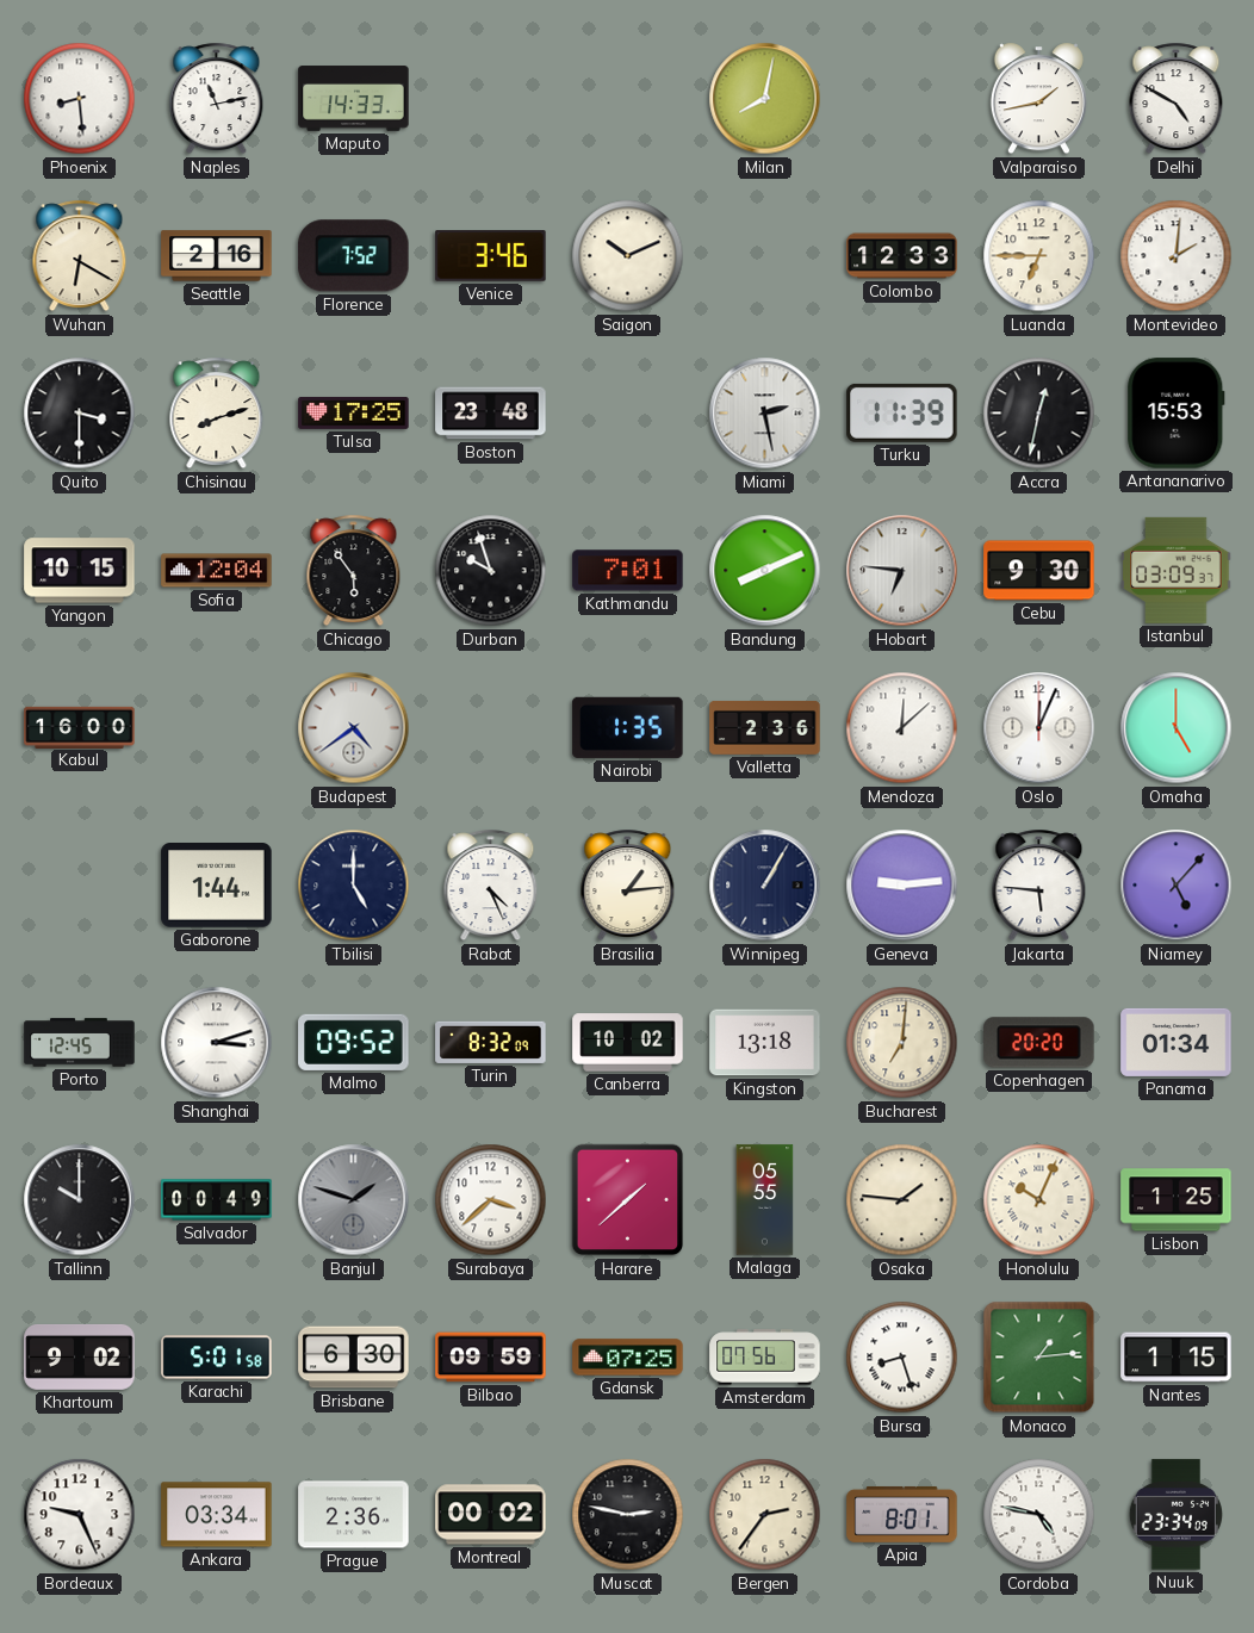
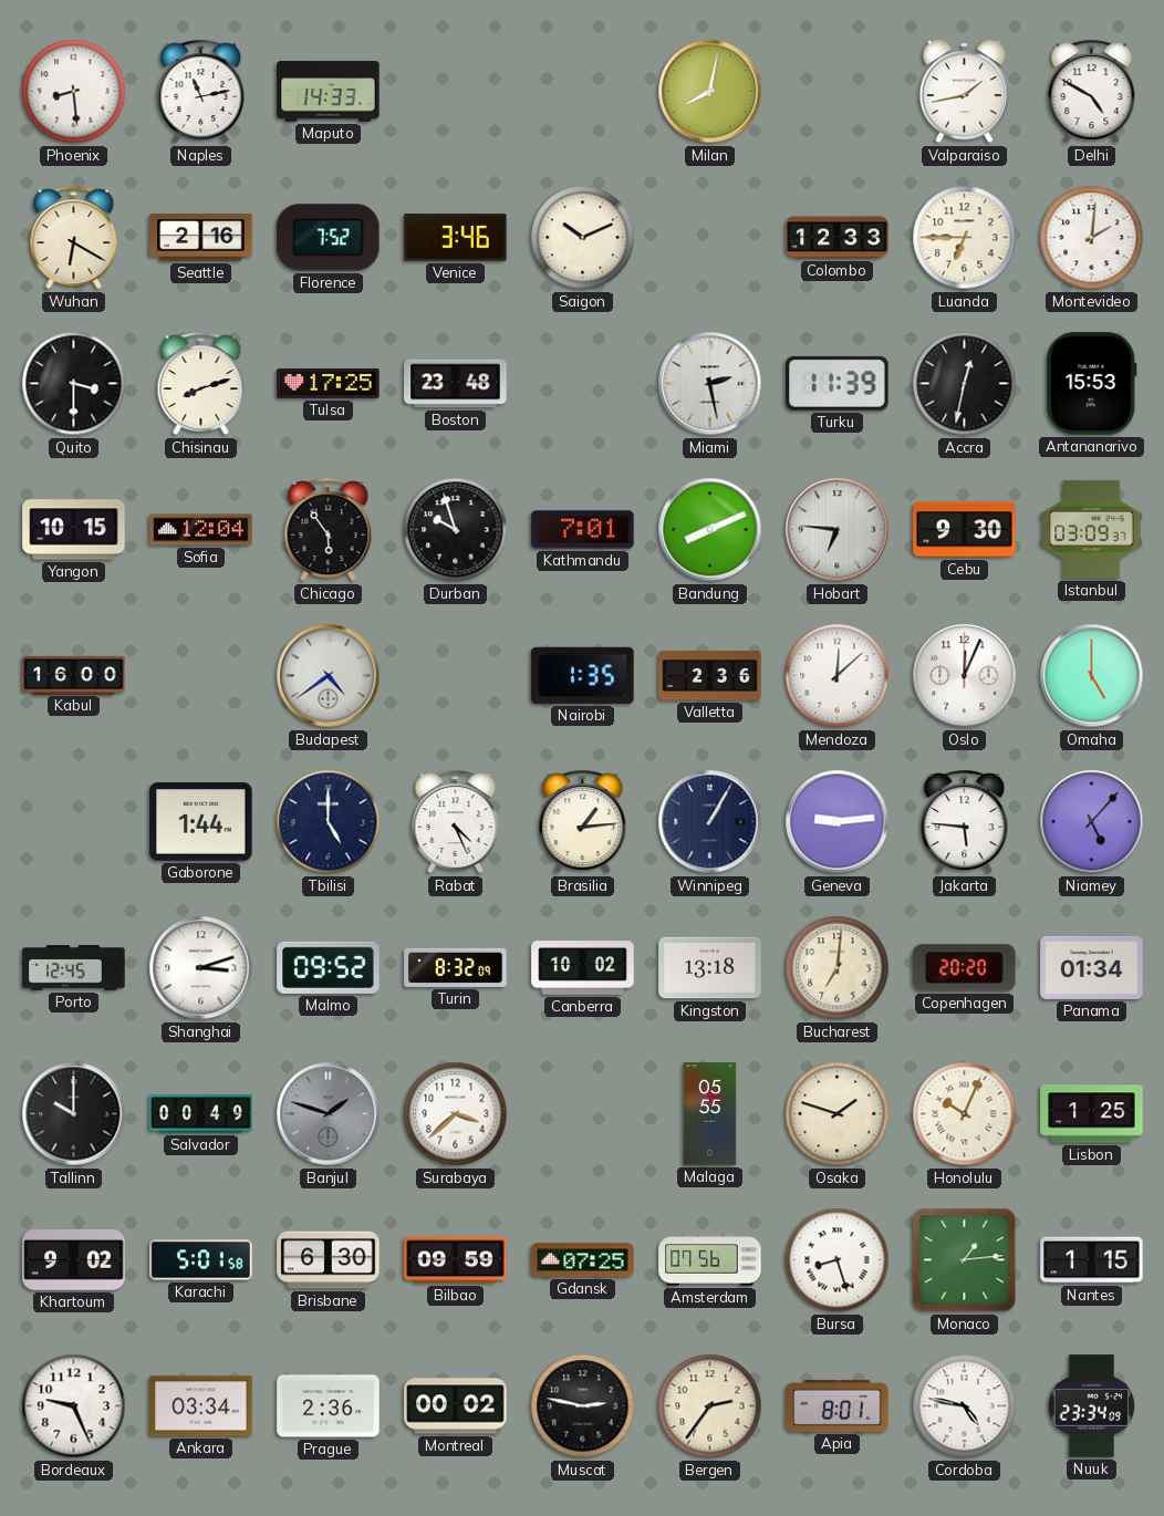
Harare: 1:38 -> none
Osaka: 1:46 -> 1:48
